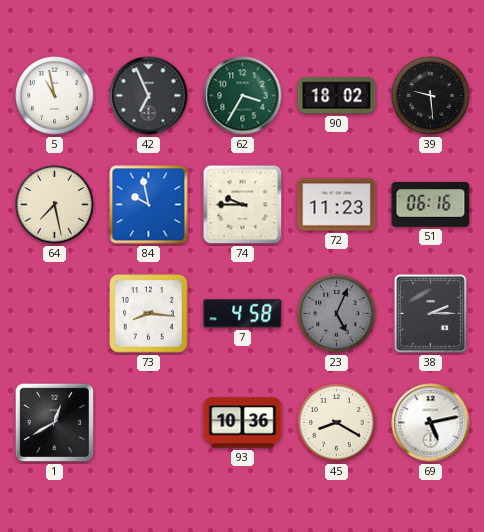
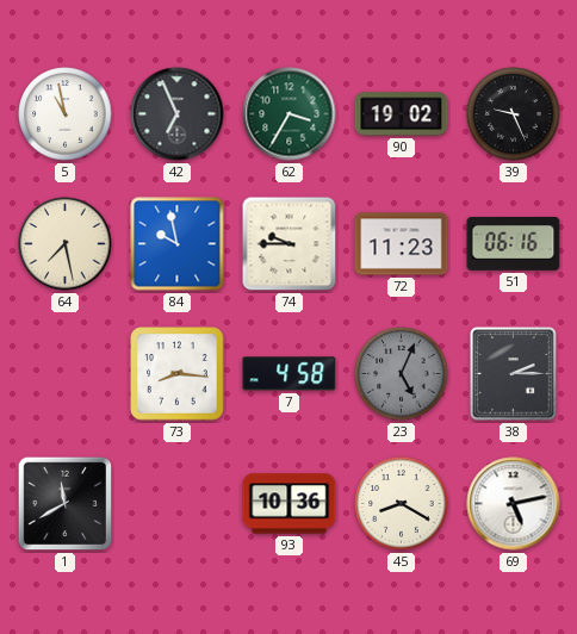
90: 18:02 -> 19:02
39: 9:29 -> 9:26
1: 12:40 -> 11:40
